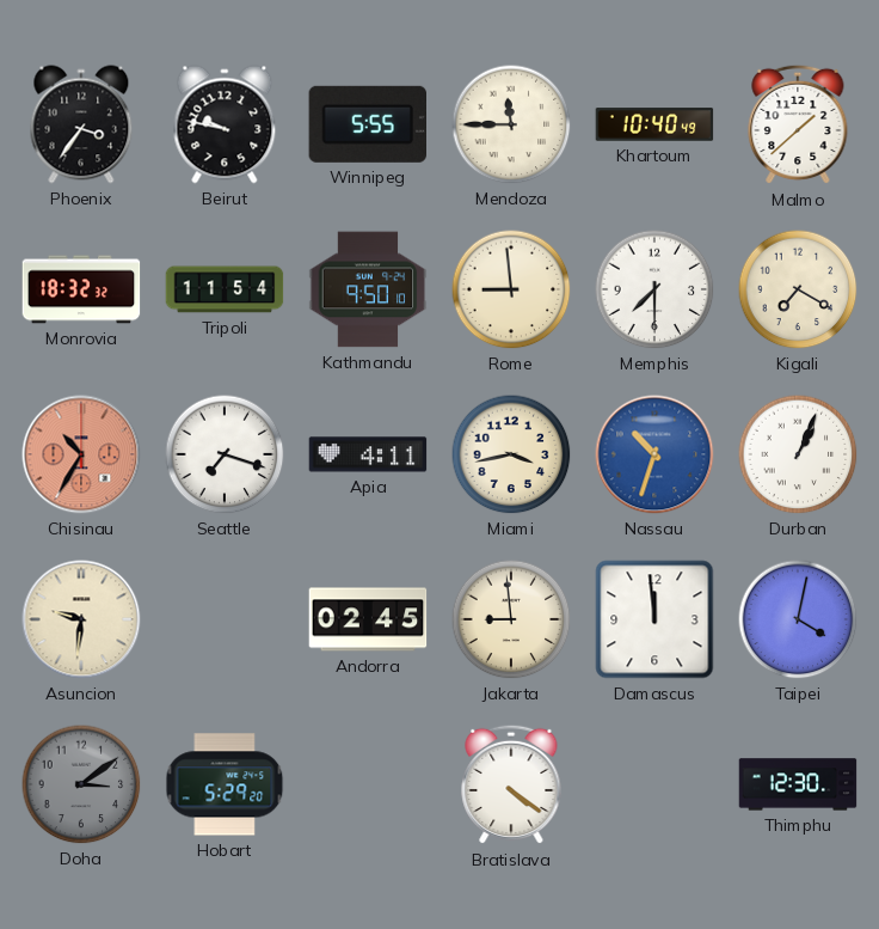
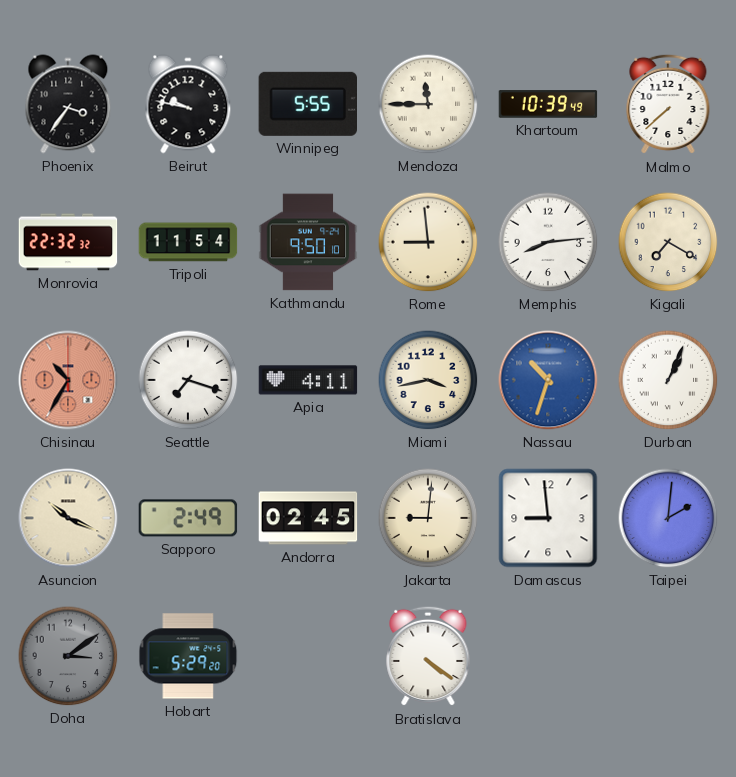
Khartoum: 10:40 -> 10:39
Malmo: 1:38 -> 7:38
Monrovia: 18:32 -> 22:32
Memphis: 7:30 -> 8:14
Asuncion: 9:31 -> 10:19
Sapporo: none -> 2:49
Jakarta: 8:59 -> 9:01
Damascus: 11:59 -> 8:59
Taipei: 4:02 -> 2:01
Thimphu: 12:30 -> none
